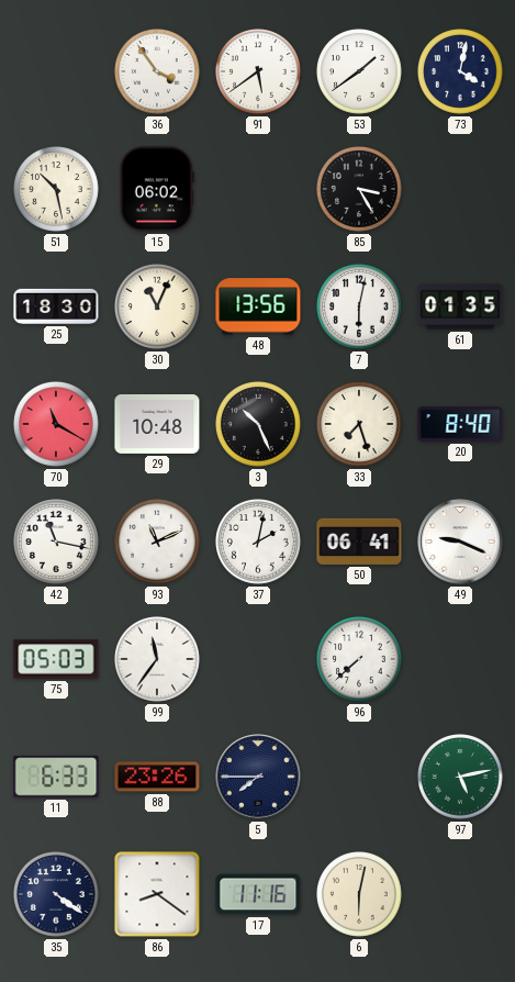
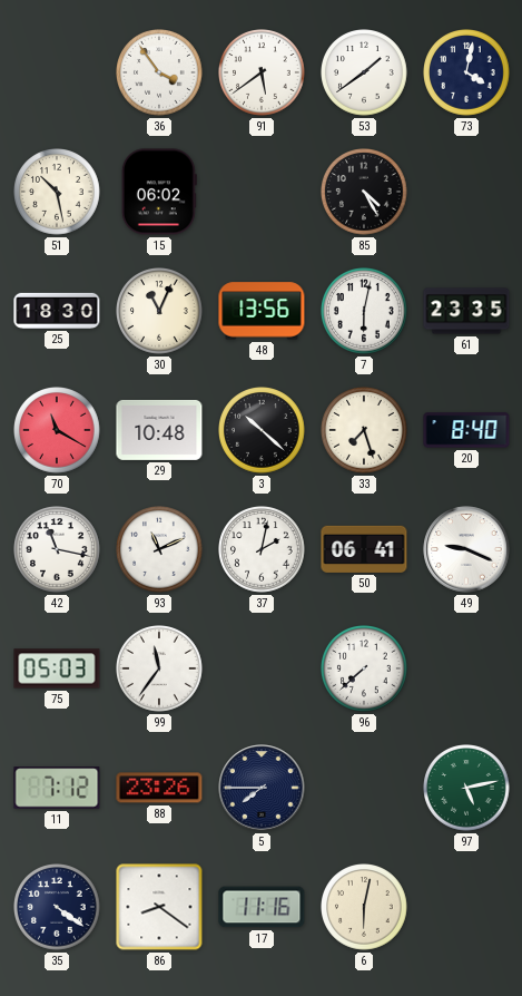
85: 3:25 -> 4:25
61: 01:35 -> 23:35
3: 10:26 -> 10:22
11: 6:33 -> 7:12
